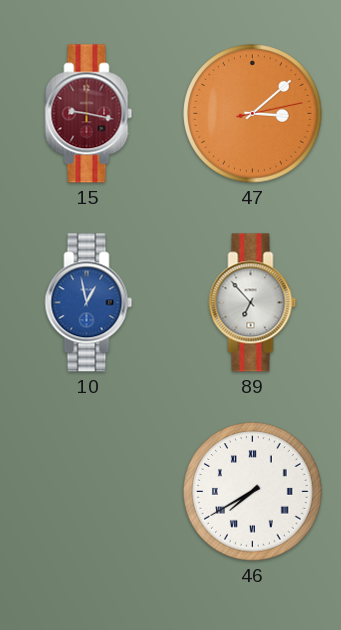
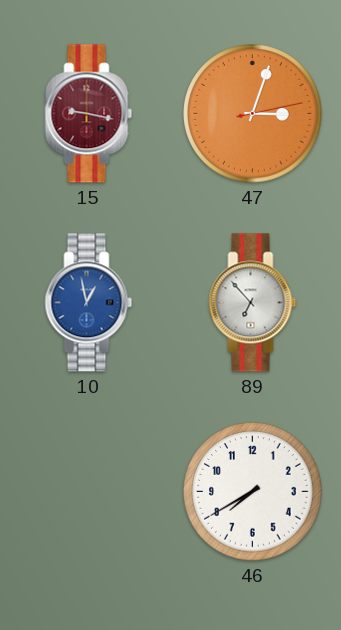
47: 3:08 -> 3:03
46 numerals: Roman -> Arabic
